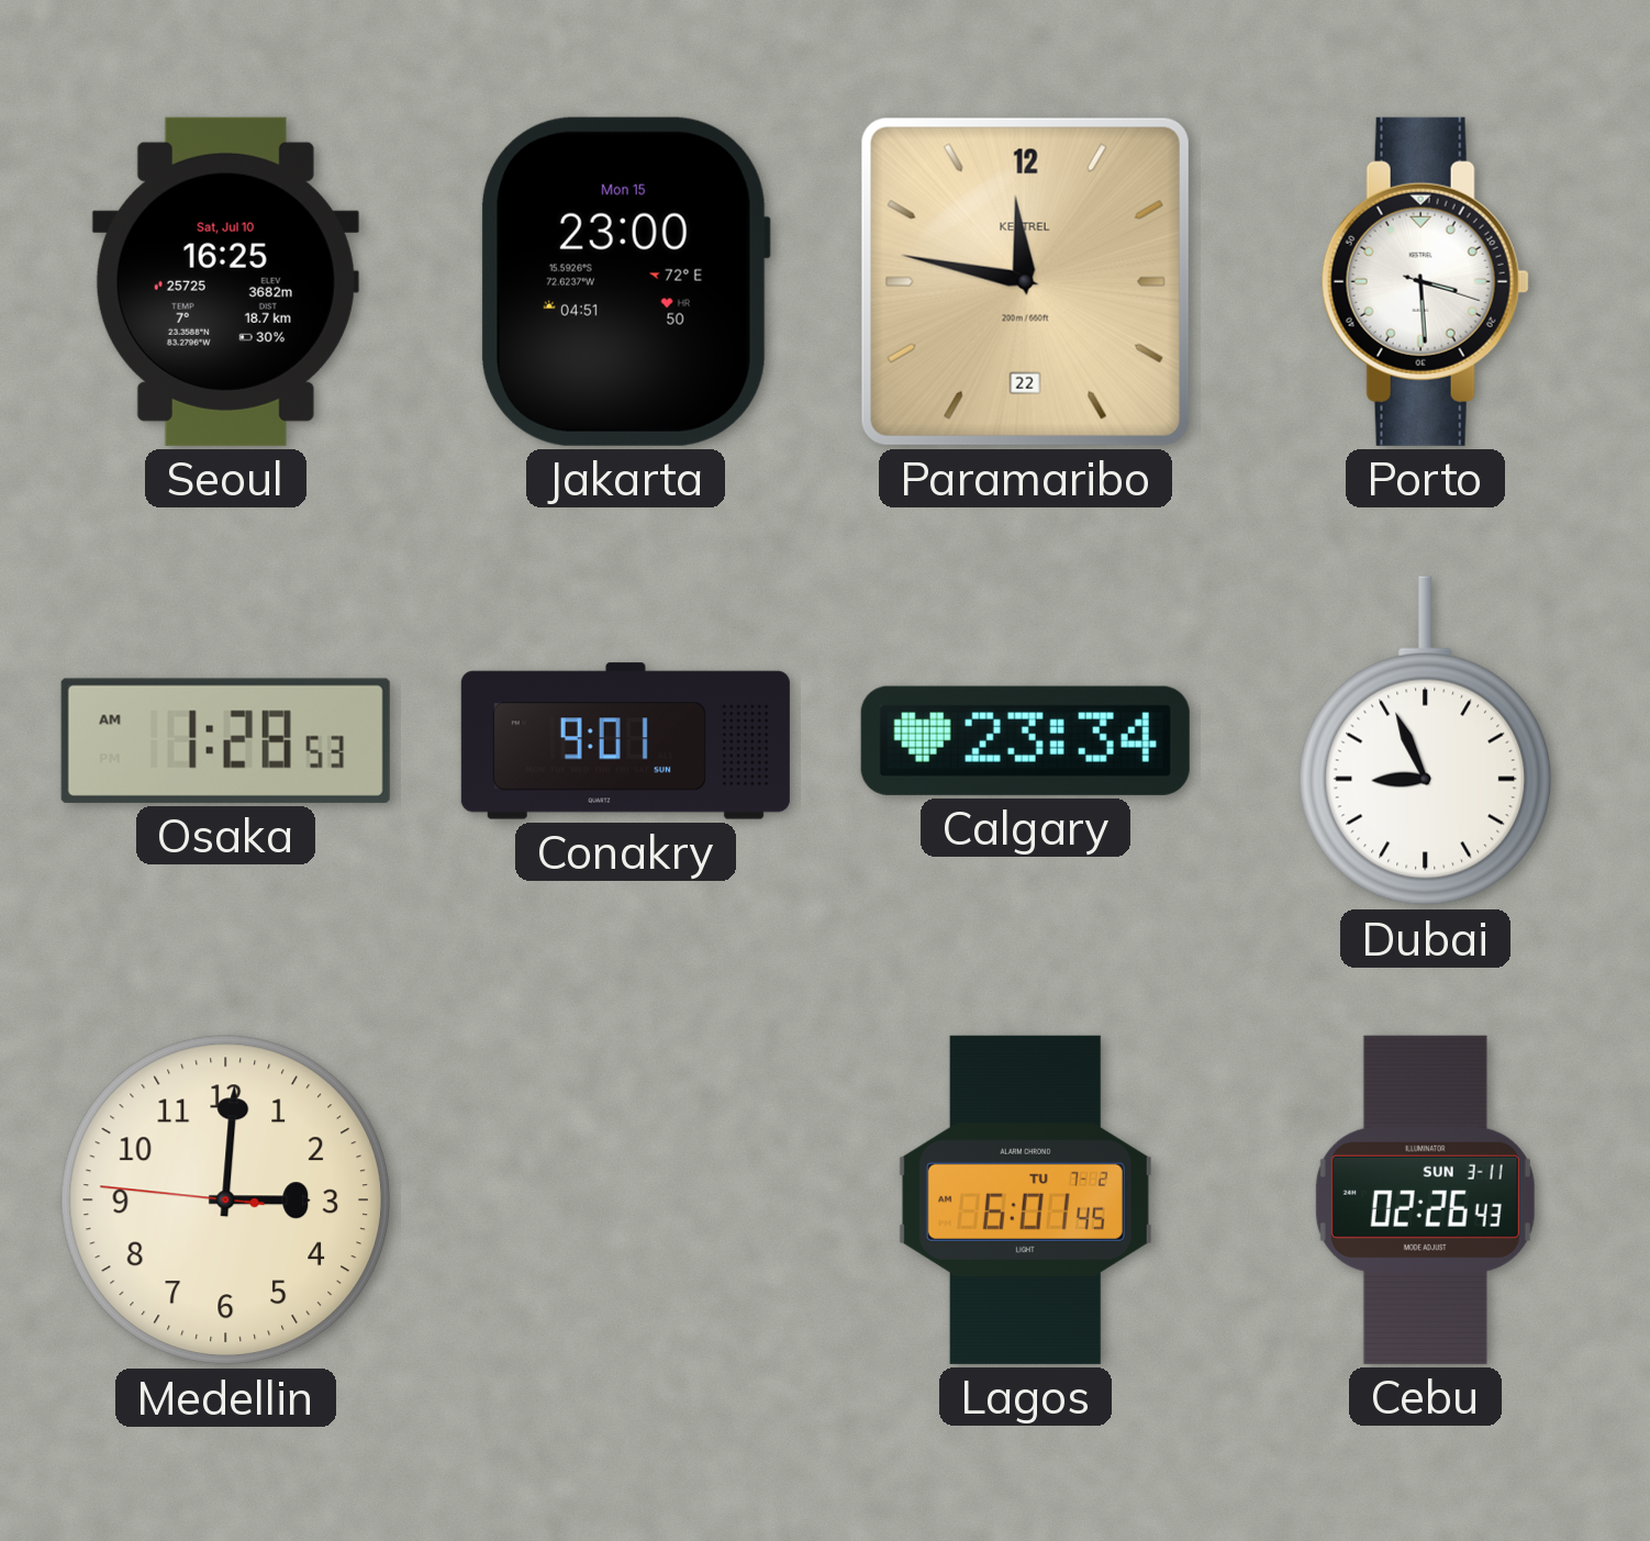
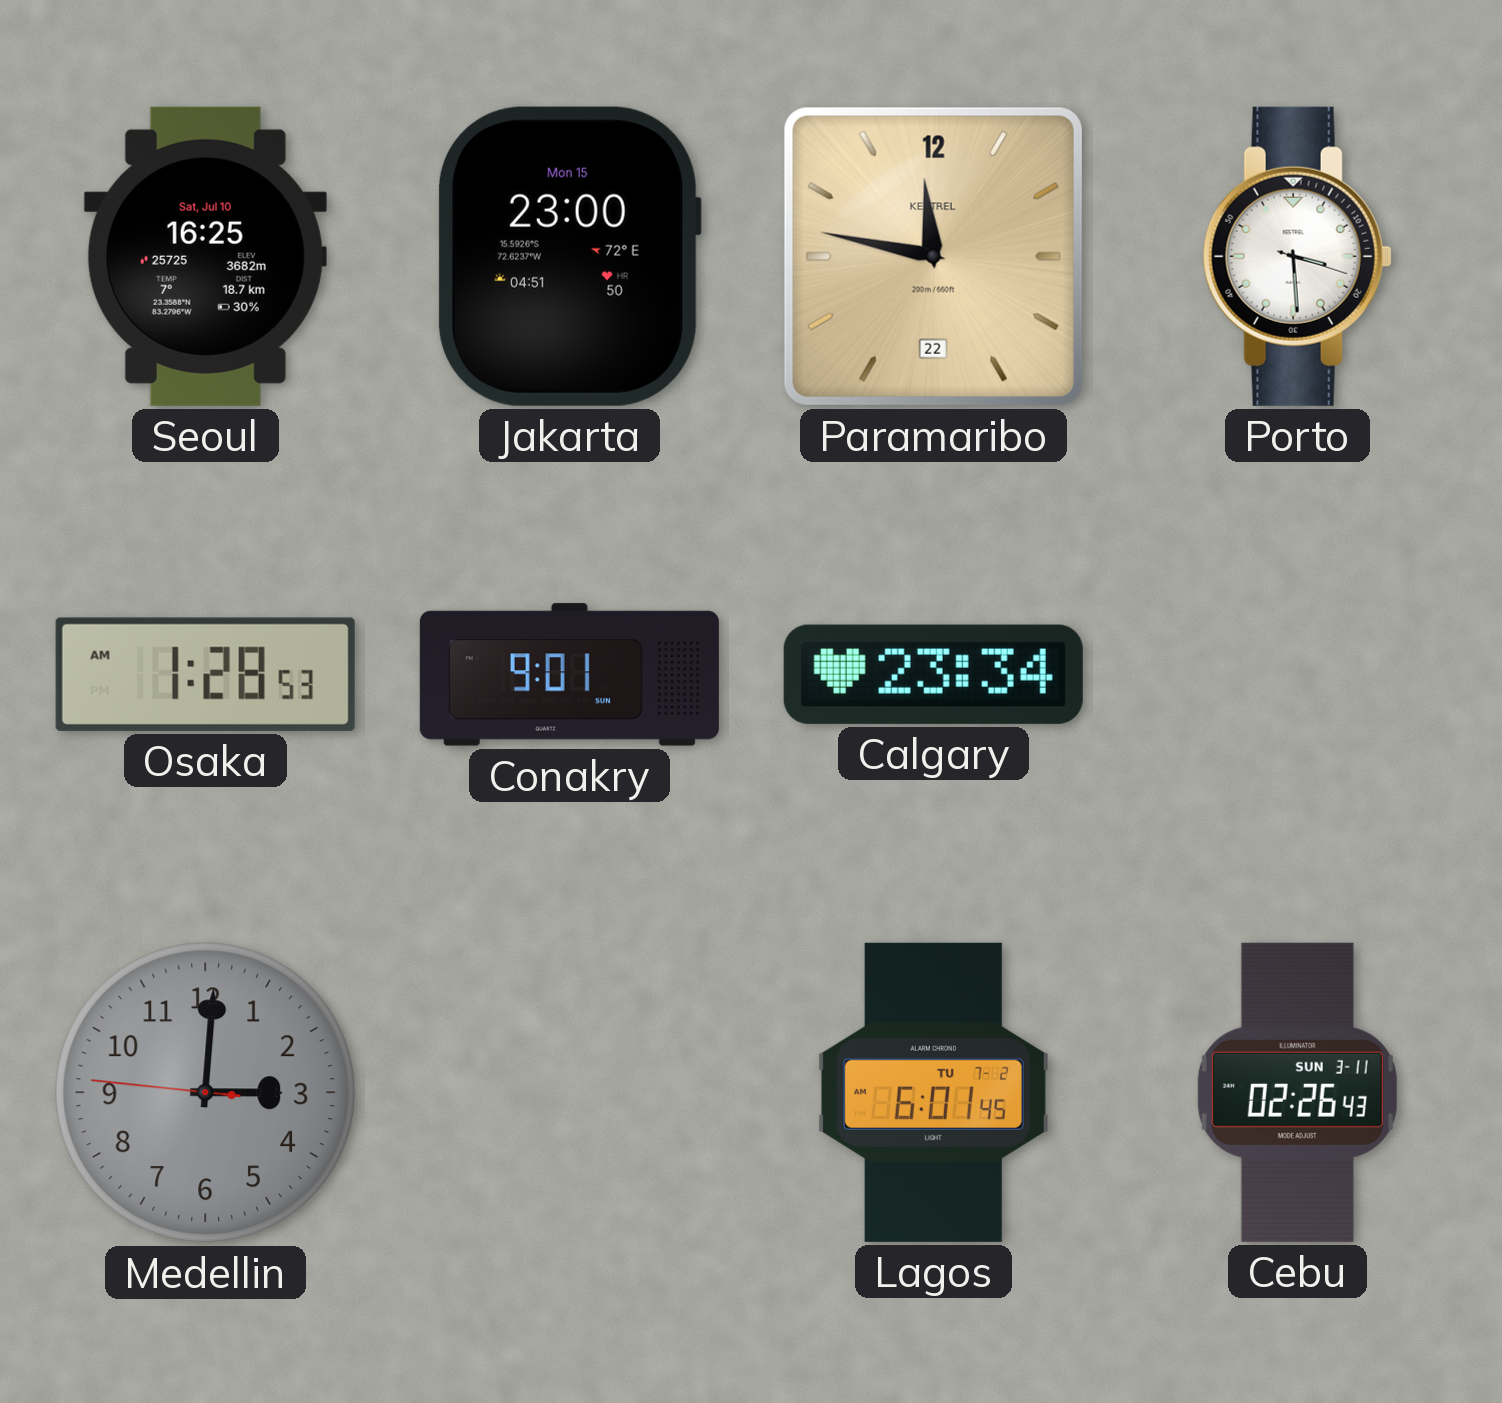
Dubai: 8:56 -> none
Medellin dial: cream -> grey
